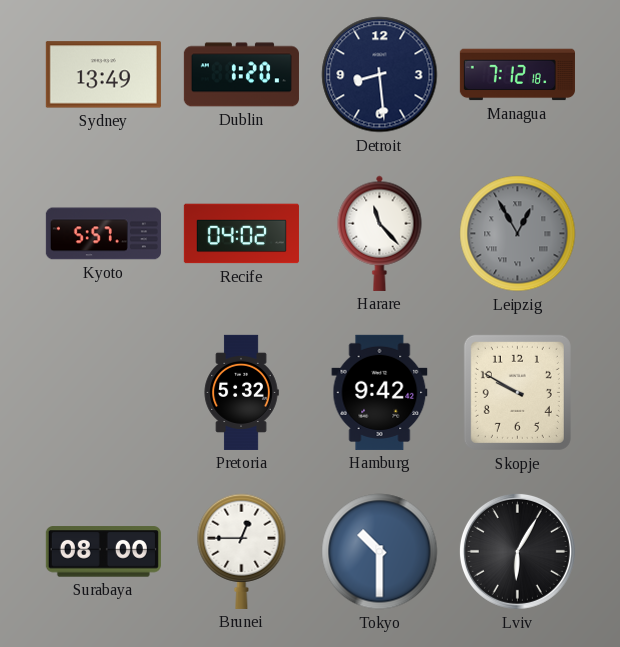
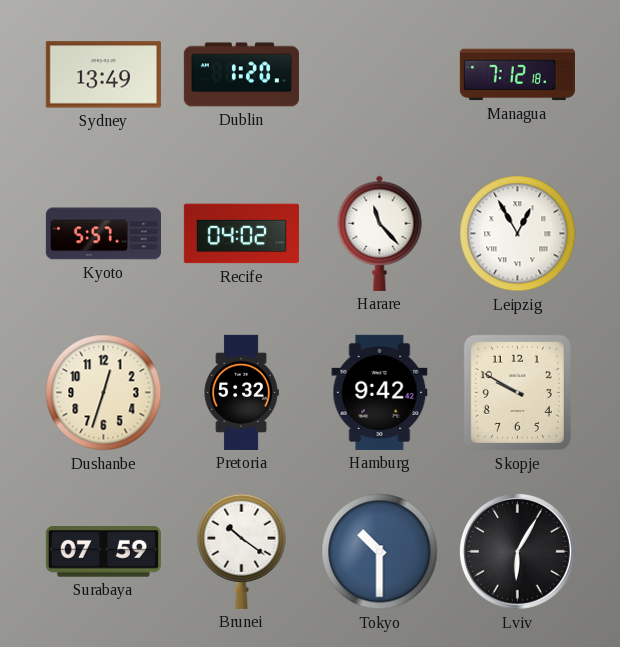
Detroit: 8:29 -> none
Leipzig dial: grey -> white
Dushanbe: none -> 12:33
Surabaya: 08:00 -> 07:59
Brunei: 12:45 -> 10:21
